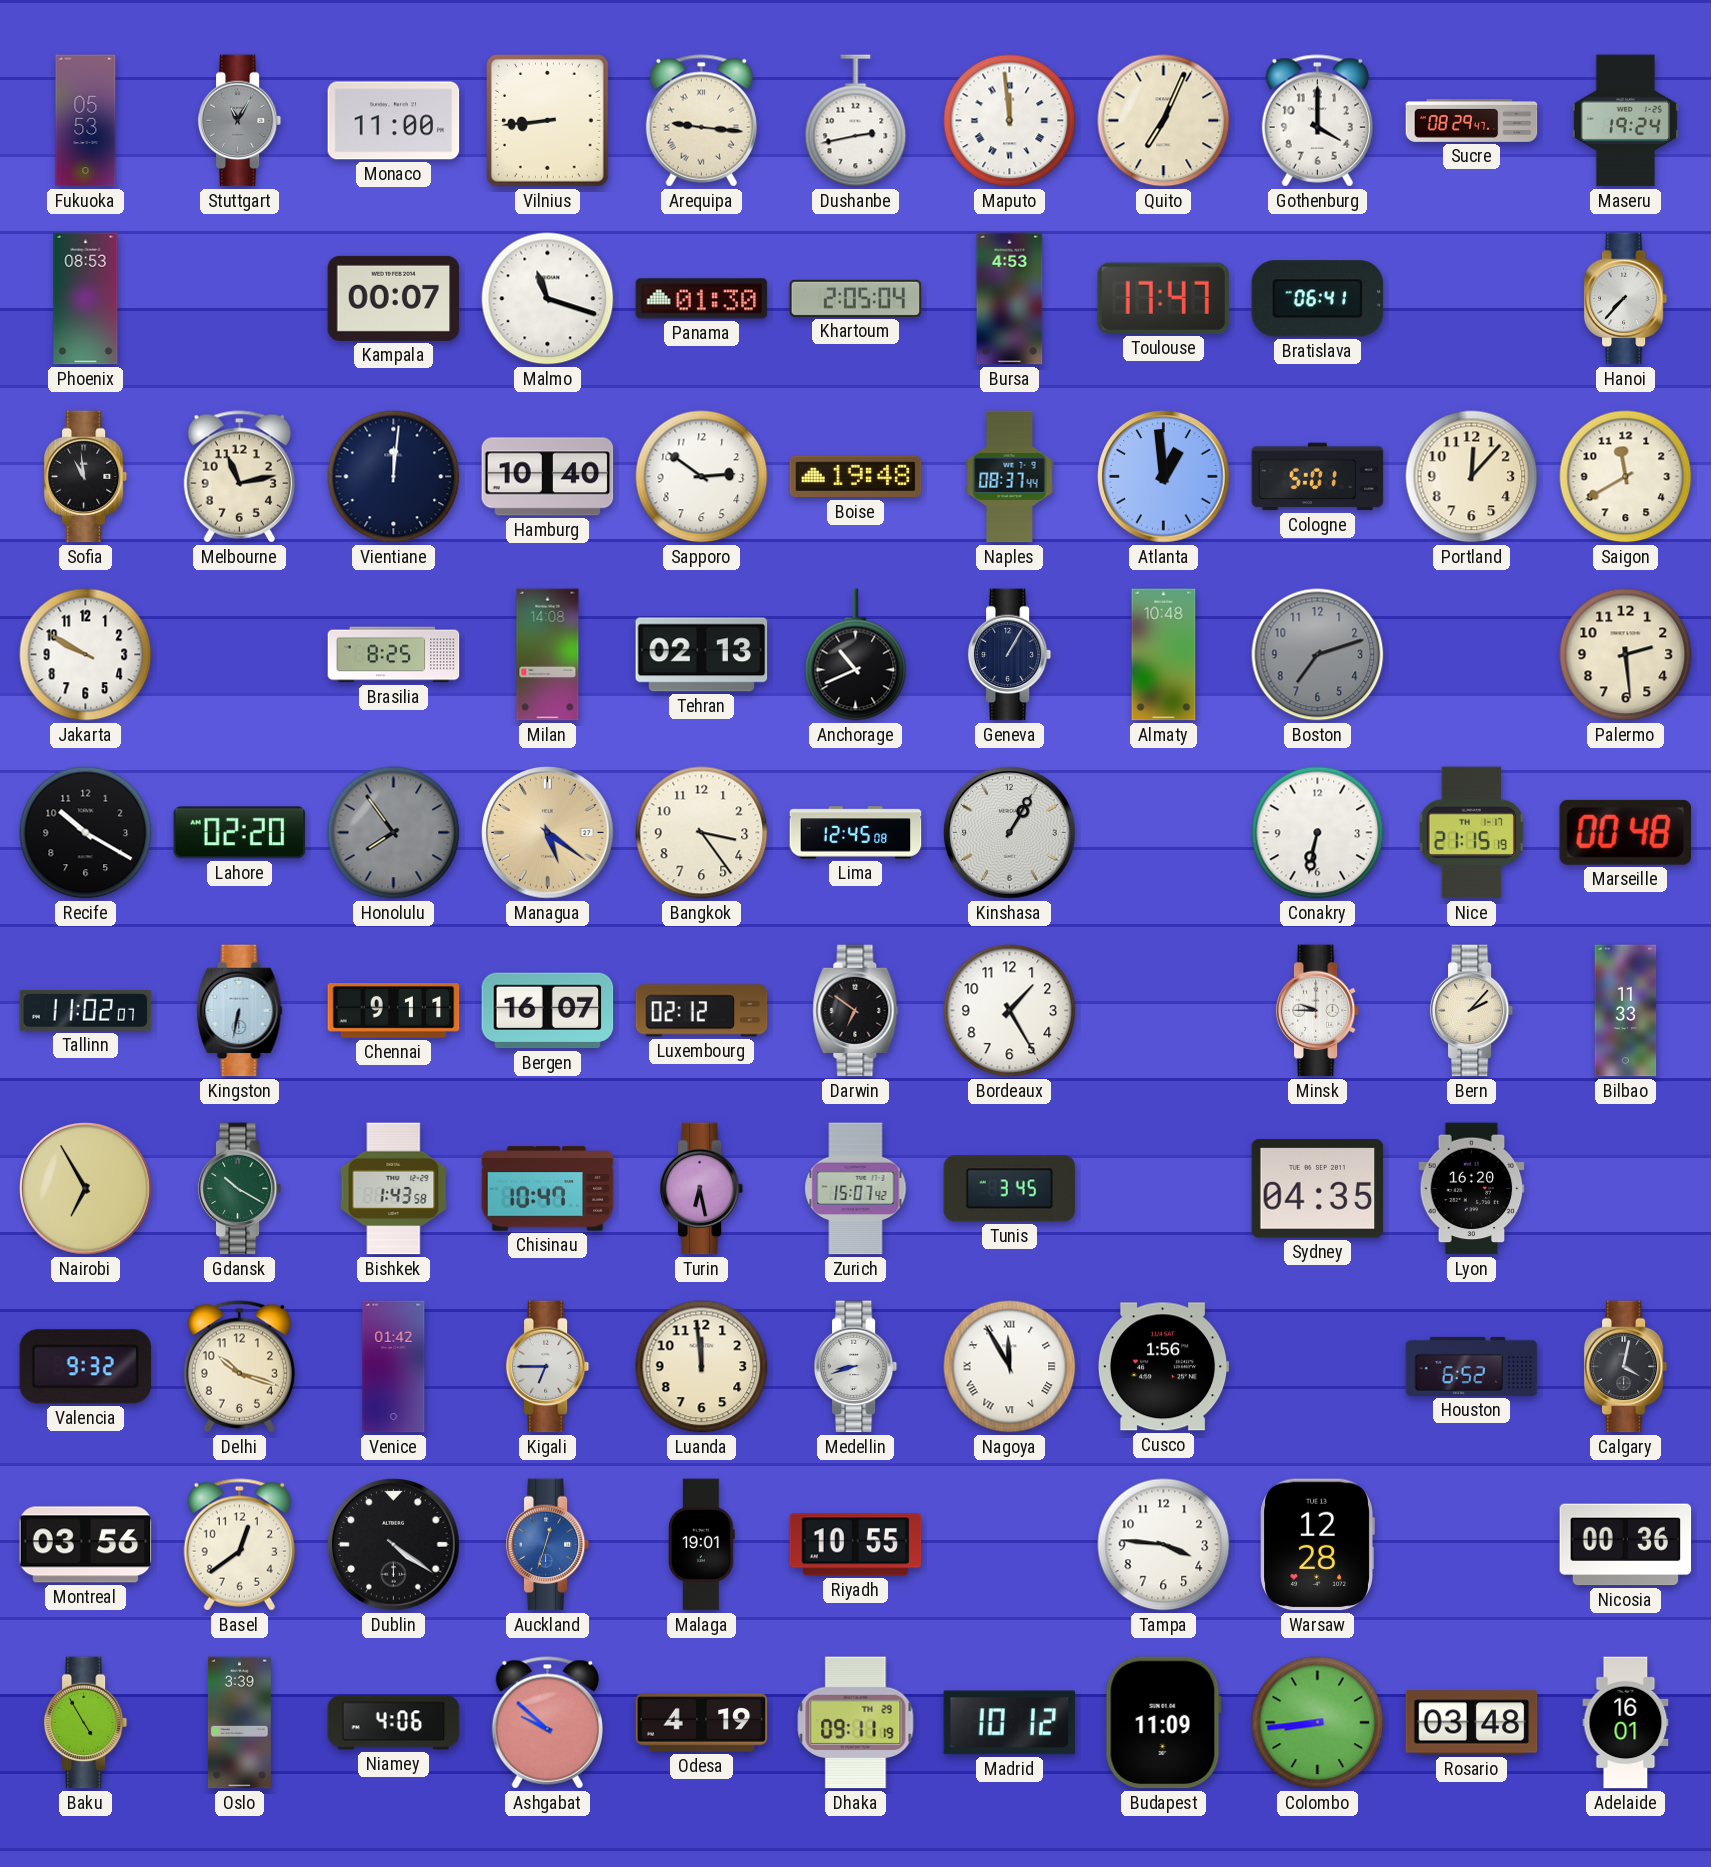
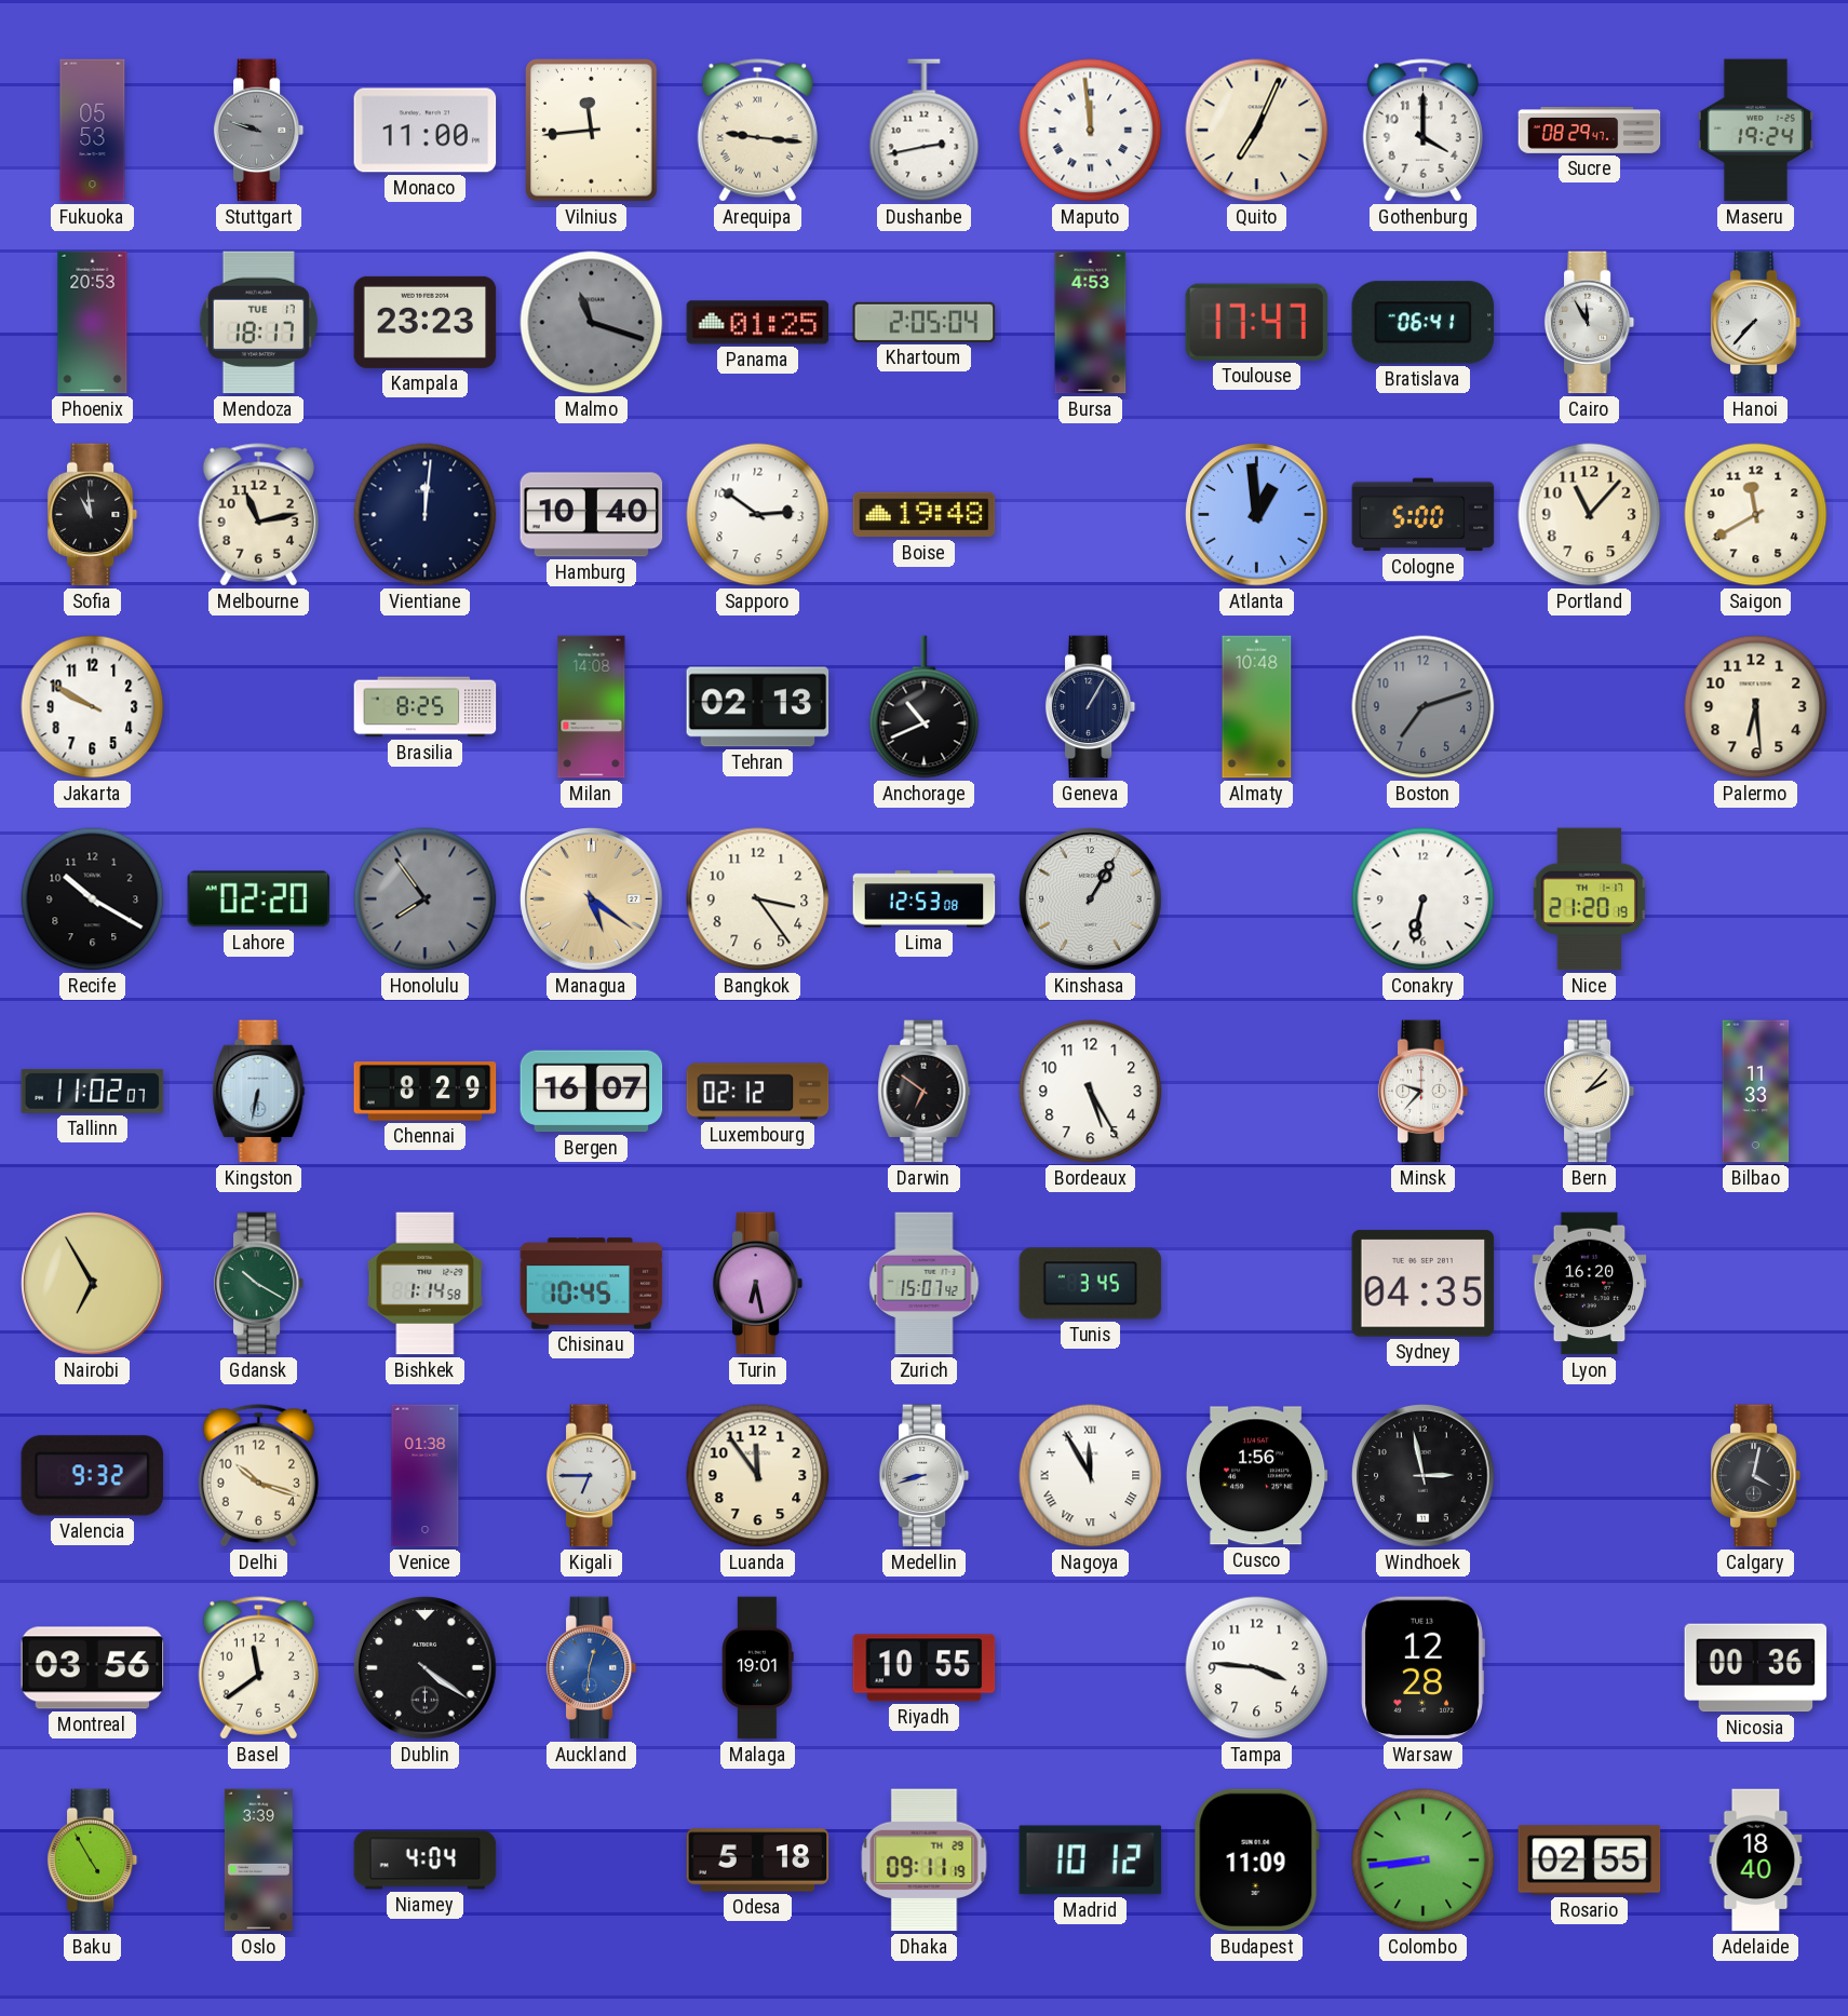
Stuttgart: 11:05 -> 9:48
Vilnius: 8:44 -> 11:44
Phoenix: 08:53 -> 20:53
Mendoza: none -> 18:17
Kampala: 00:07 -> 23:23
Malmo dial: white -> grey
Panama: 01:30 -> 01:25
Cairo: none -> 11:55
Naples: 08:37 -> none
Cologne: 5:01 -> 5:00
Portland: 12:07 -> 11:07
Palermo: 2:29 -> 6:29
Lima: 12:45 -> 12:53
Nice: 21:15 -> 21:20
Marseille: 00:48 -> none
Chennai: 9:11 -> 8:29
Bordeaux: 1:25 -> 5:25
Minsk: 9:45 -> 9:37
Bishkek: 1:43 -> 1:14
Chisinau: 10:47 -> 10:45
Venice: 01:42 -> 01:38
Luanda: 11:59 -> 11:54
Windhoek: none -> 2:58
Houston: 6:52 -> none
Basel: 12:39 -> 11:39
Auckland: 12:33 -> 12:31
Niamey: 4:06 -> 4:04
Ashgabat: 9:52 -> none
Odesa: 4:19 -> 5:18
Rosario: 03:48 -> 02:55
Adelaide: 16:01 -> 18:40
